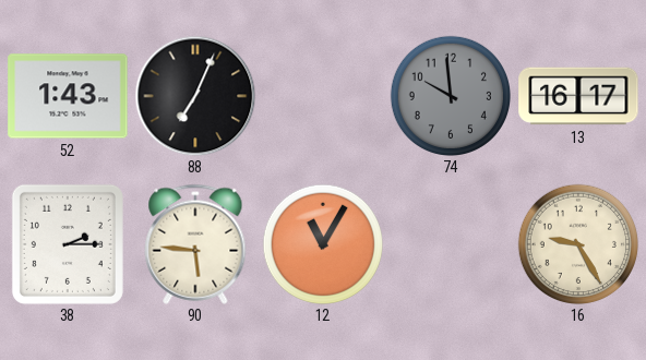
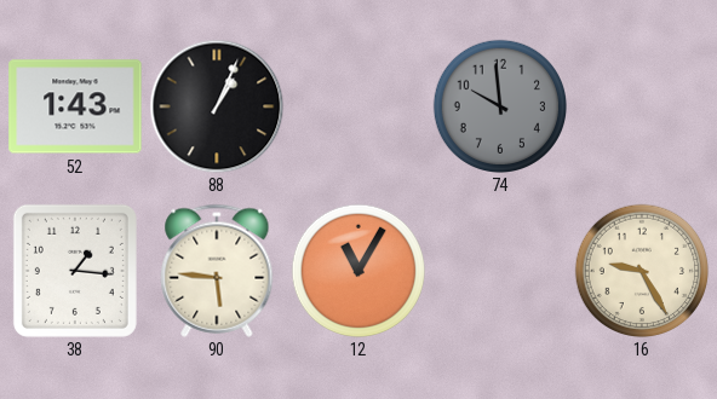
88: 7:04 -> 1:04
13: 16:17 -> none
38: 2:15 -> 1:16
